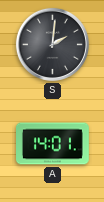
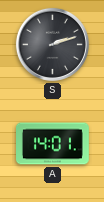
S: 2:01 -> 2:12
